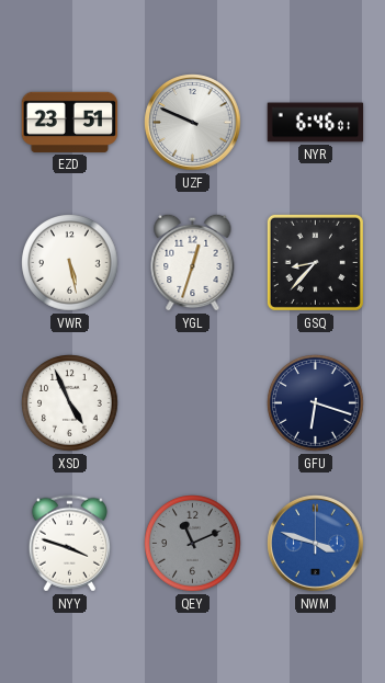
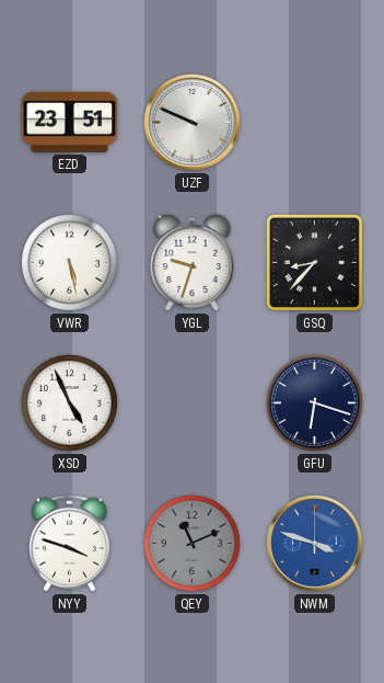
NYR: 6:46 -> none
YGL: 12:33 -> 9:33
